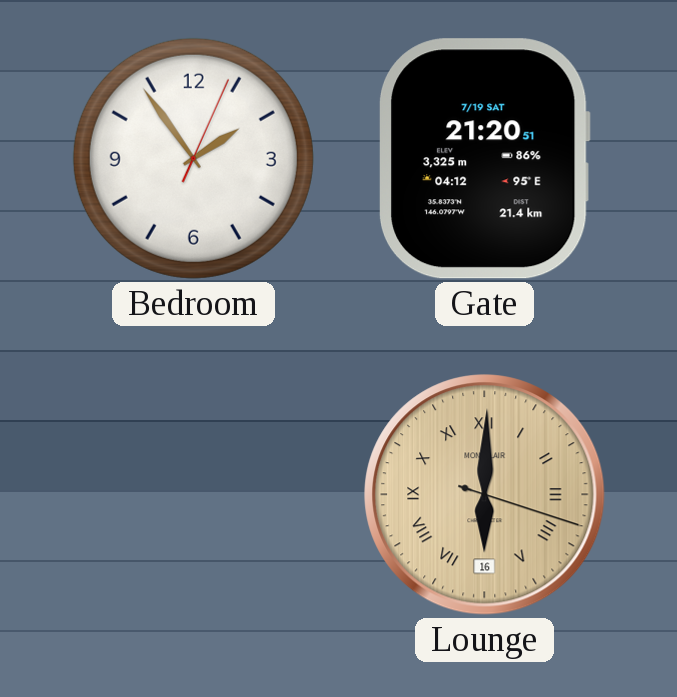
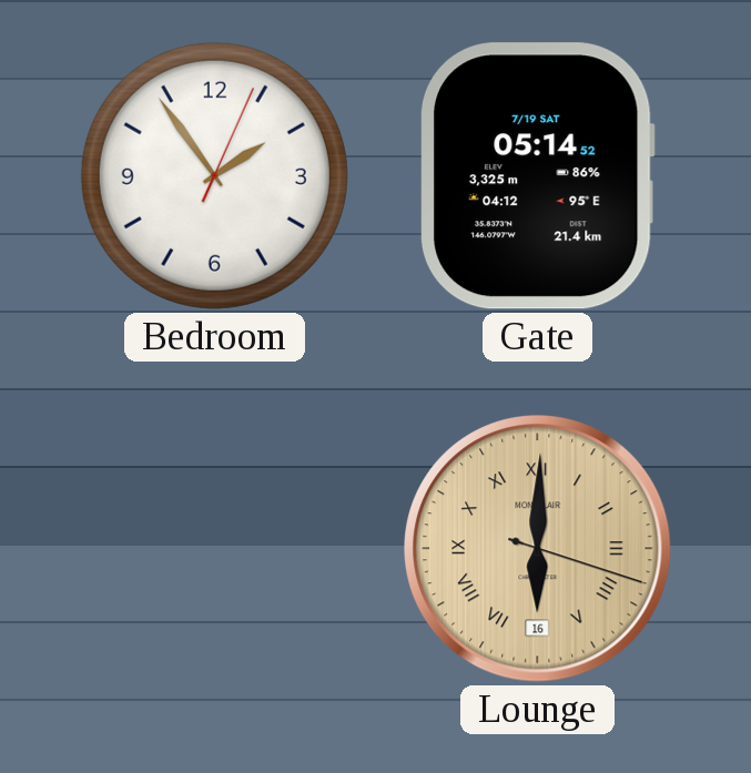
Gate: 21:20 -> 05:14
